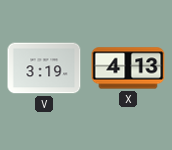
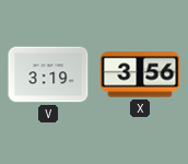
X: 4:13 -> 3:56
